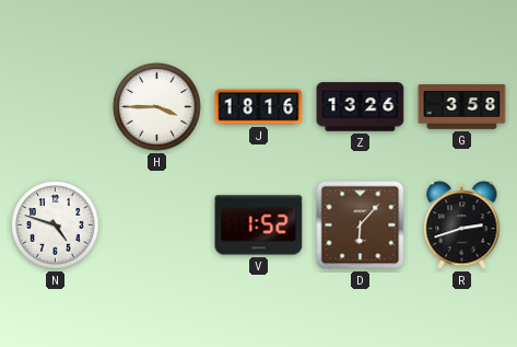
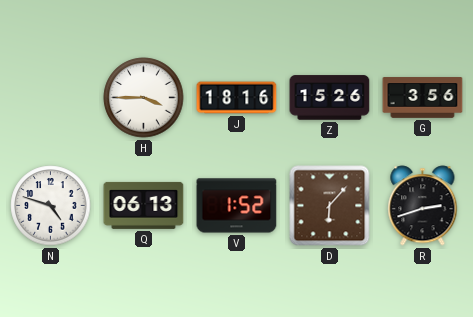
Z: 13:26 -> 15:26
G: 3:58 -> 3:56
Q: none -> 06:13
